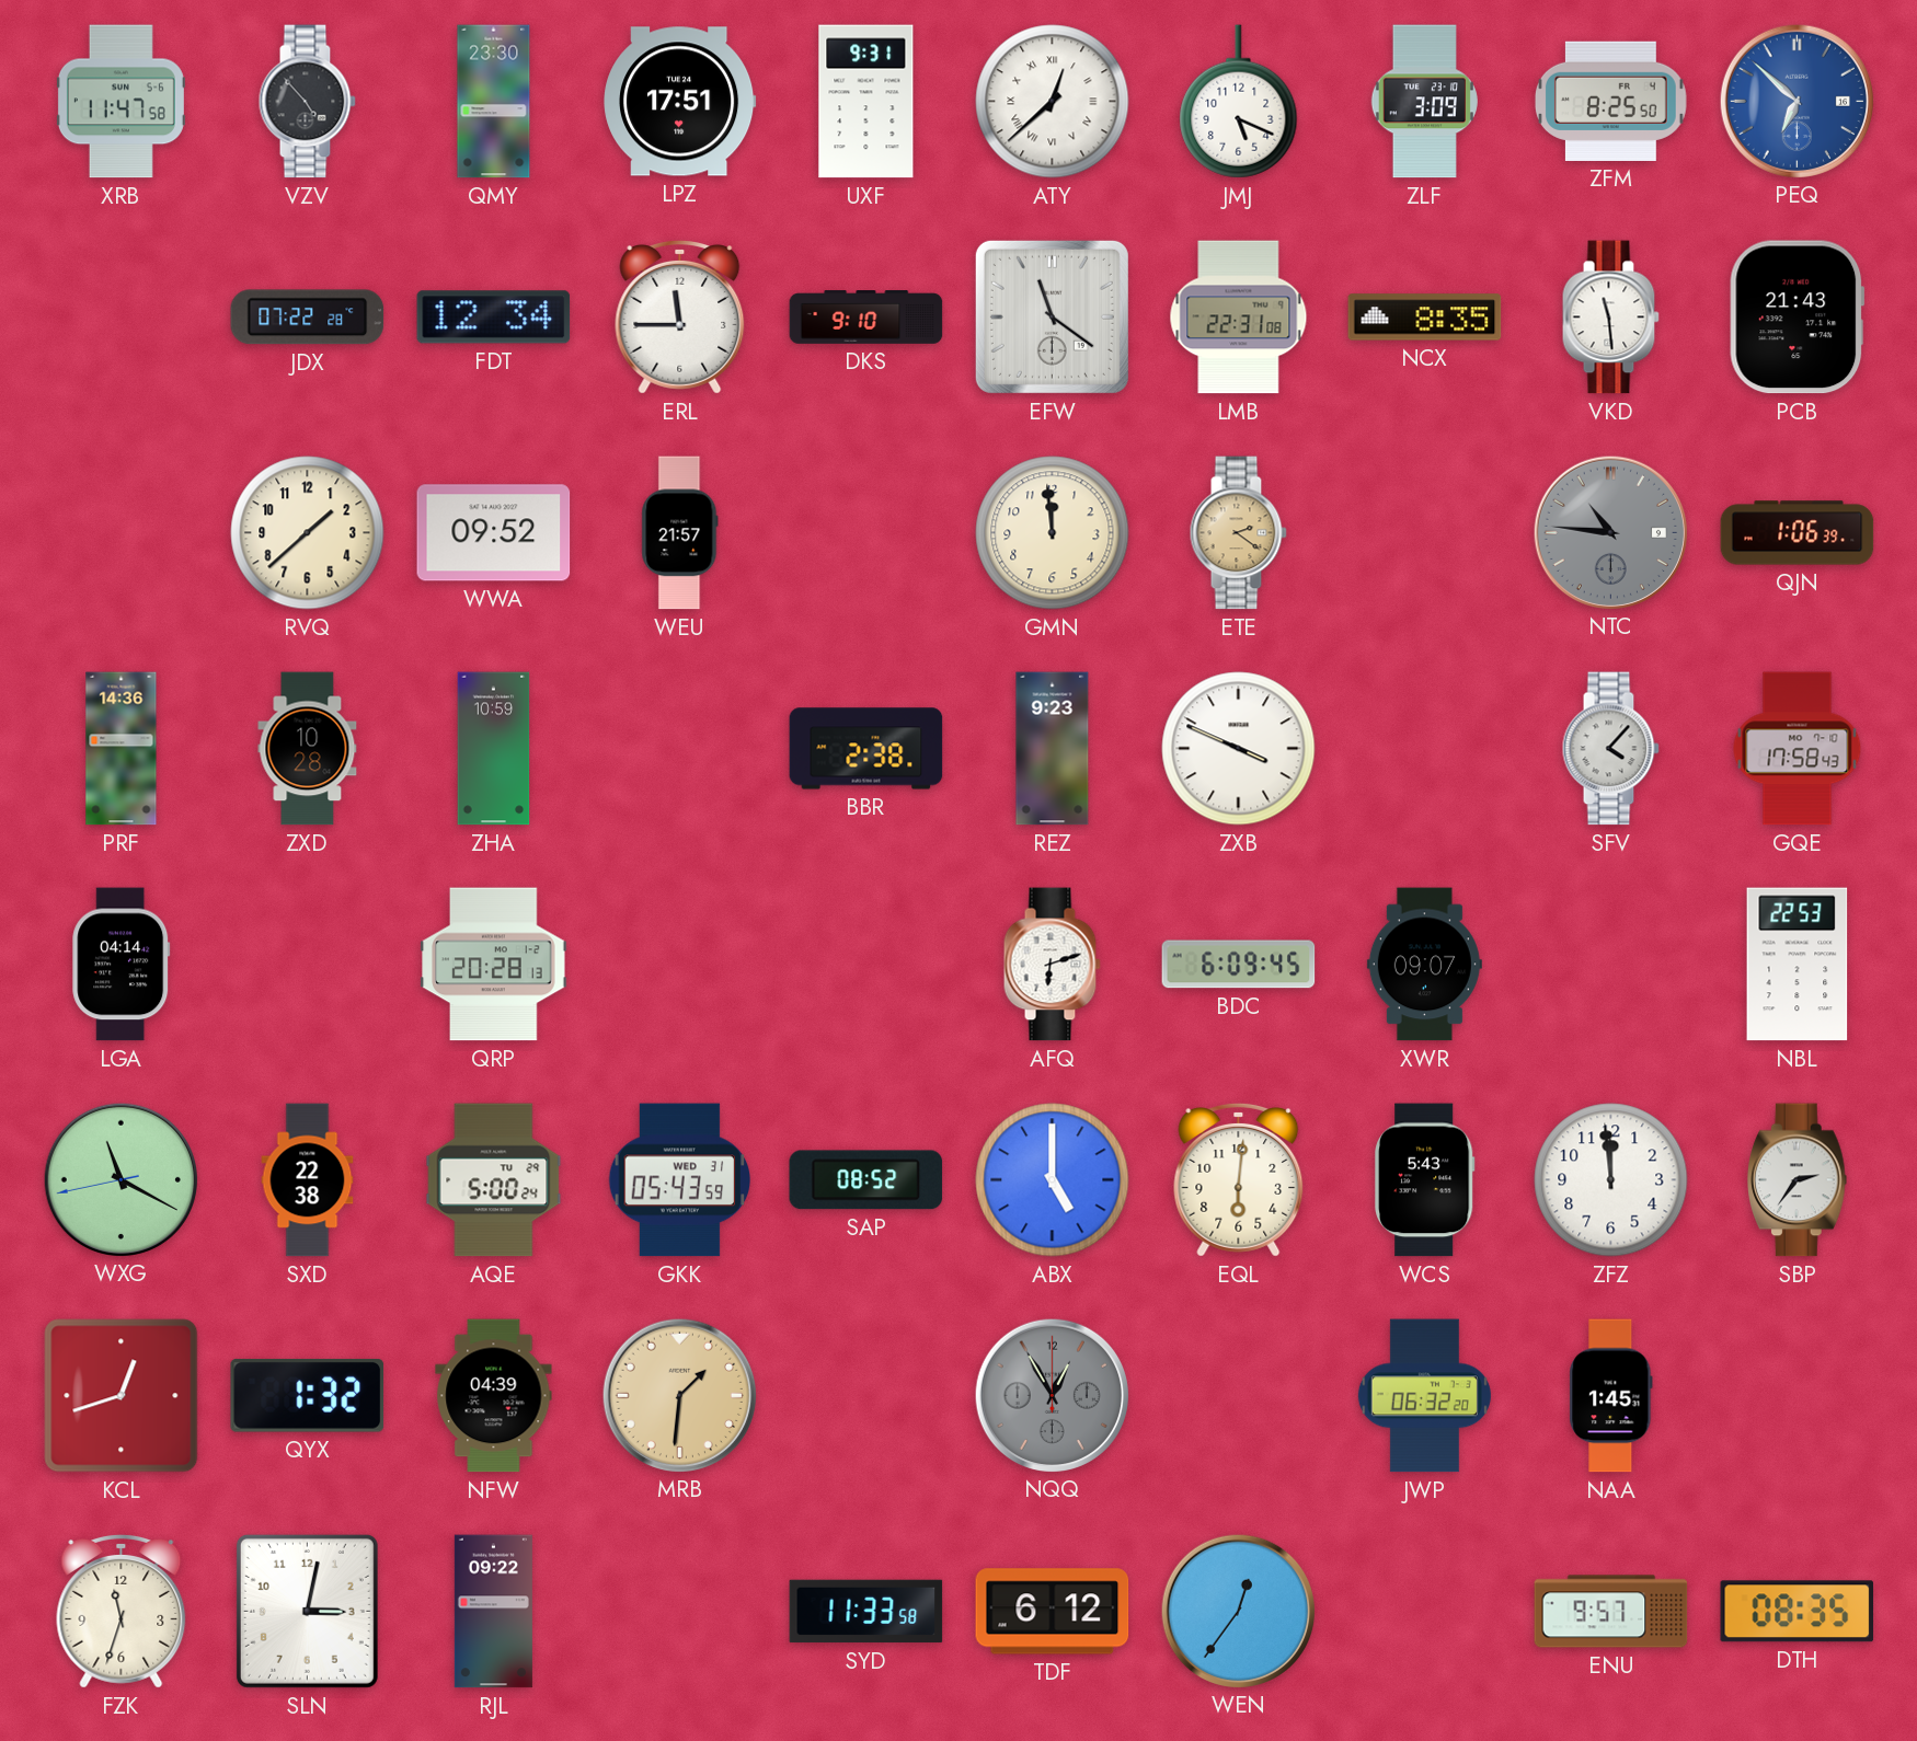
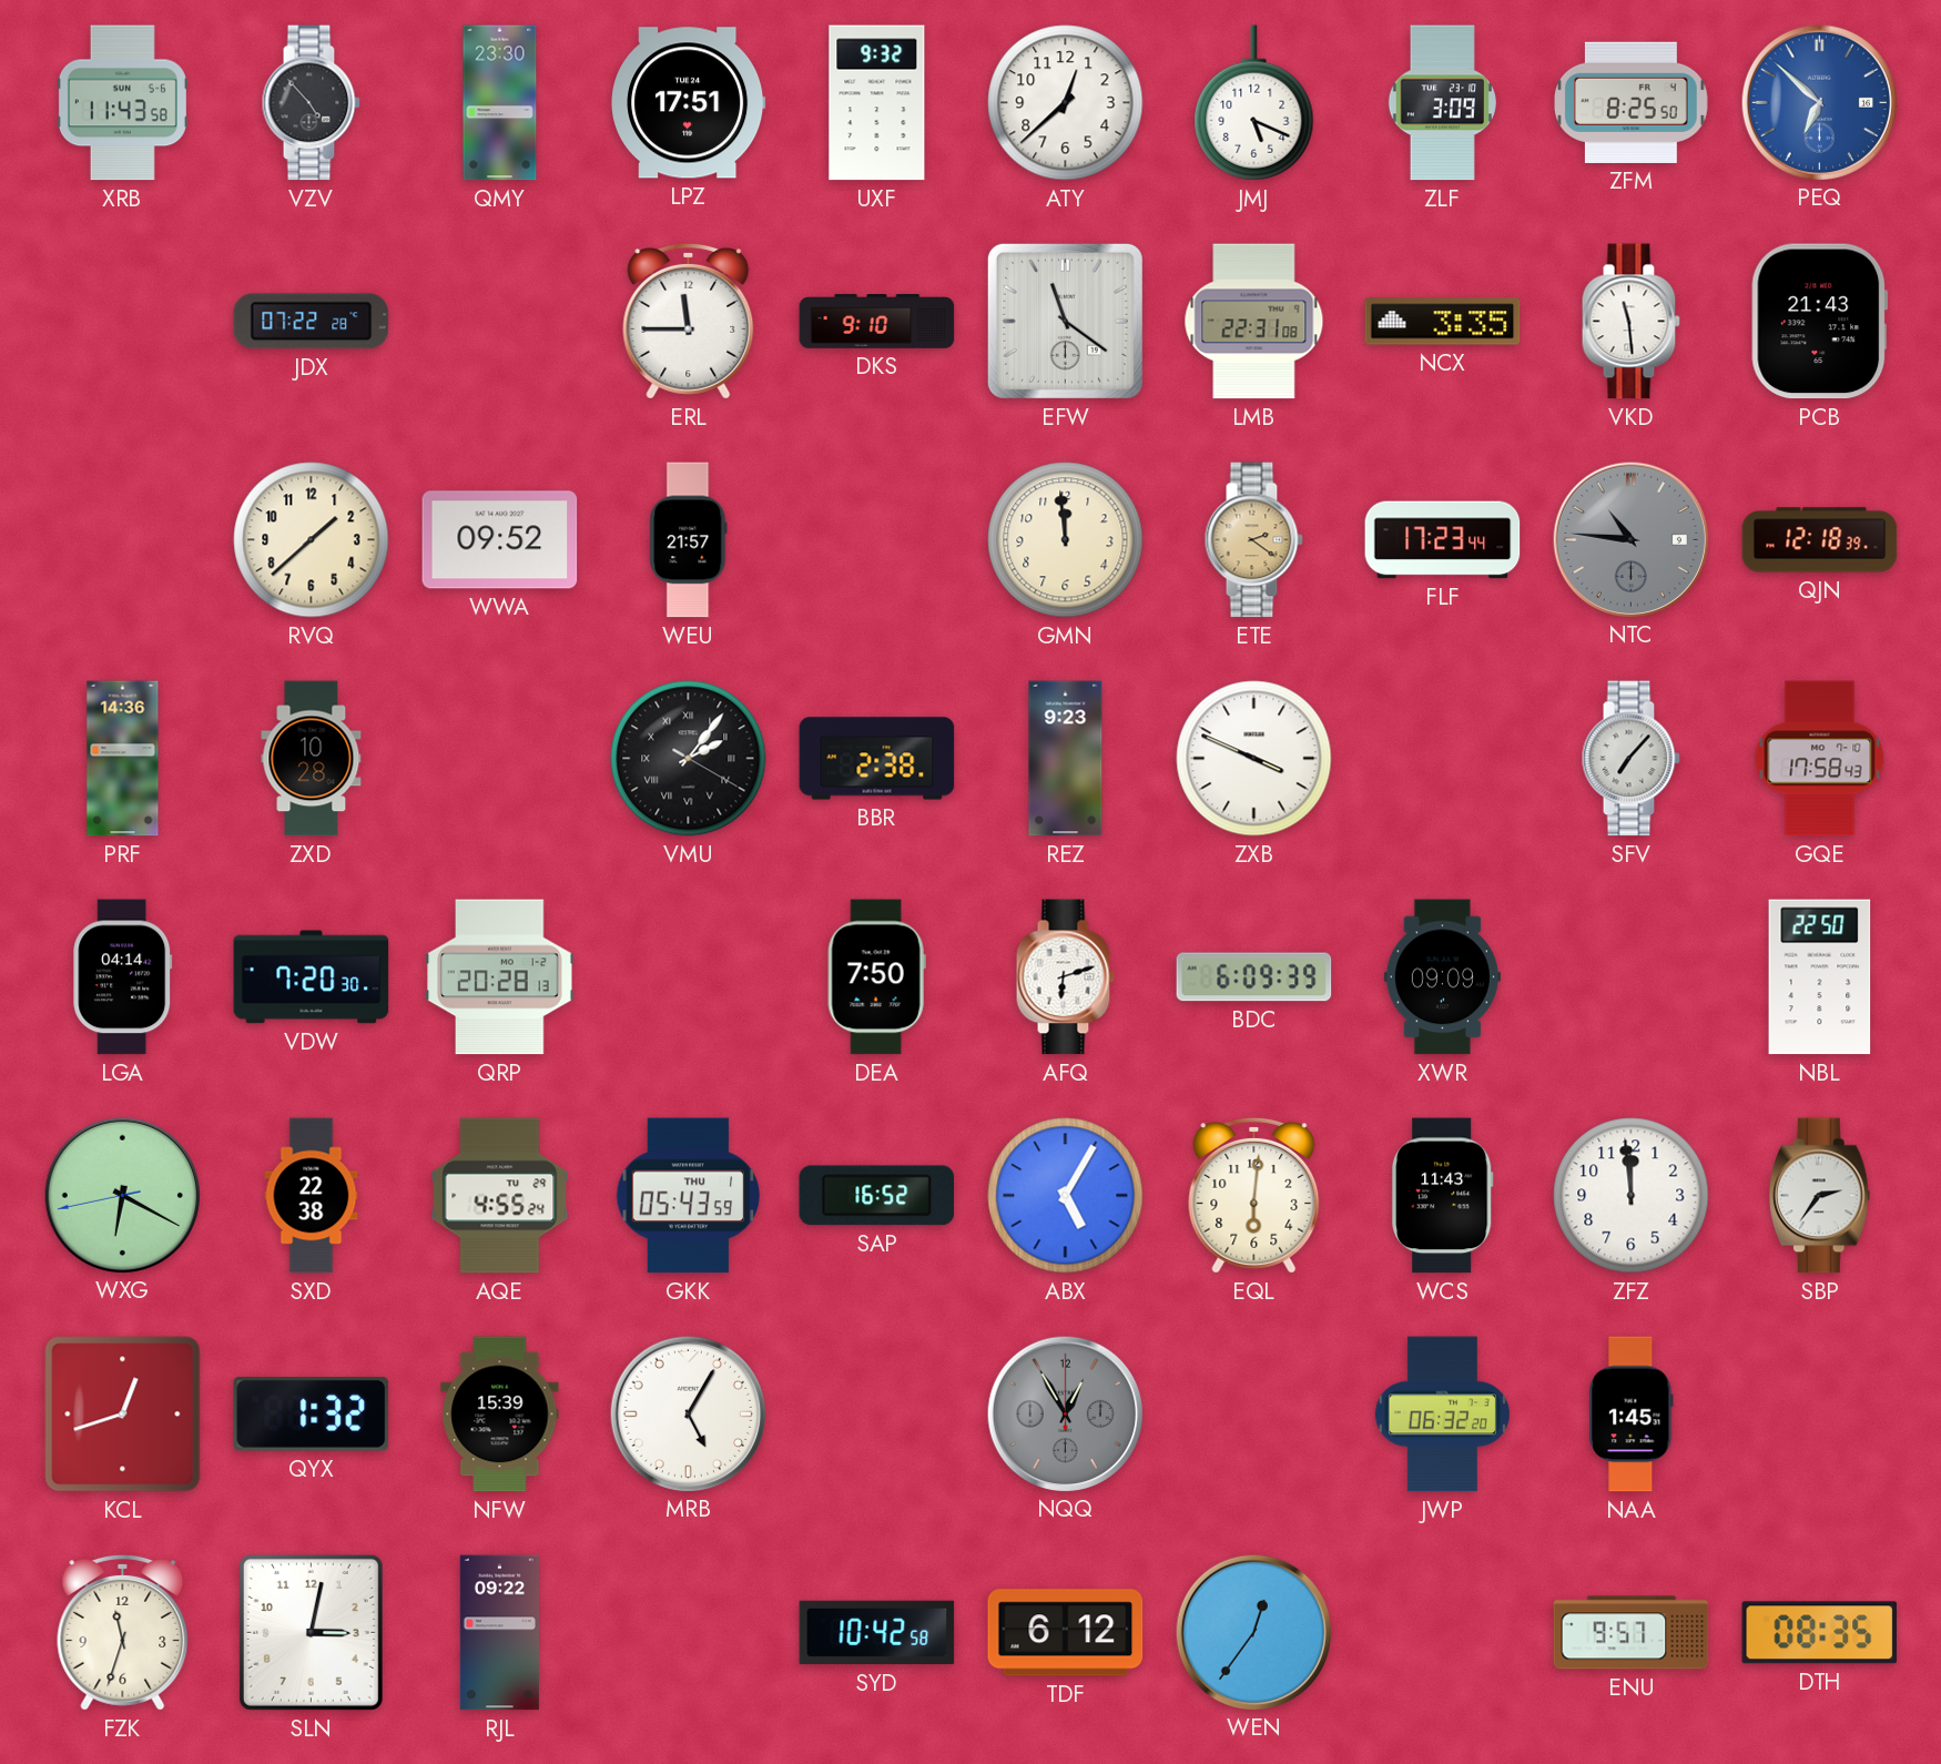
XRB: 11:47 -> 11:43
UXF: 9:31 -> 9:32
ATY numerals: Roman -> Arabic
FDT: 12:34 -> none
NCX: 8:35 -> 3:35
FLF: none -> 17:23
QJN: 1:06 -> 12:18
ZHA: 10:59 -> none
VMU: none -> 2:06
SFV: 4:07 -> 7:07
VDW: none -> 7:20
DEA: none -> 7:50
BDC: 6:09:45 -> 6:09:39
XWR: 09:07 -> 09:09
NBL: 22:53 -> 22:50
WXG: 11:19 -> 6:19
AQE: 5:00 -> 4:55
GKK date: WED 31 -> THU 1
SAP: 08:52 -> 16:52
ABX: 5:00 -> 5:05
WCS: 5:43 -> 11:43
NFW: 04:39 -> 15:39
MRB: 1:31 -> 5:05
MRB dial: champagne -> white
SYD: 11:33 -> 10:42
